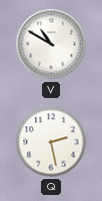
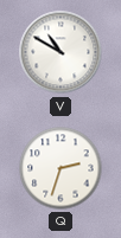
Q: 2:28 -> 2:33
